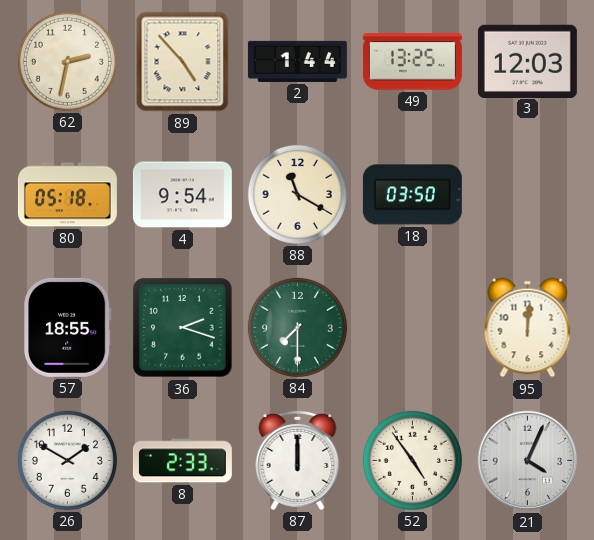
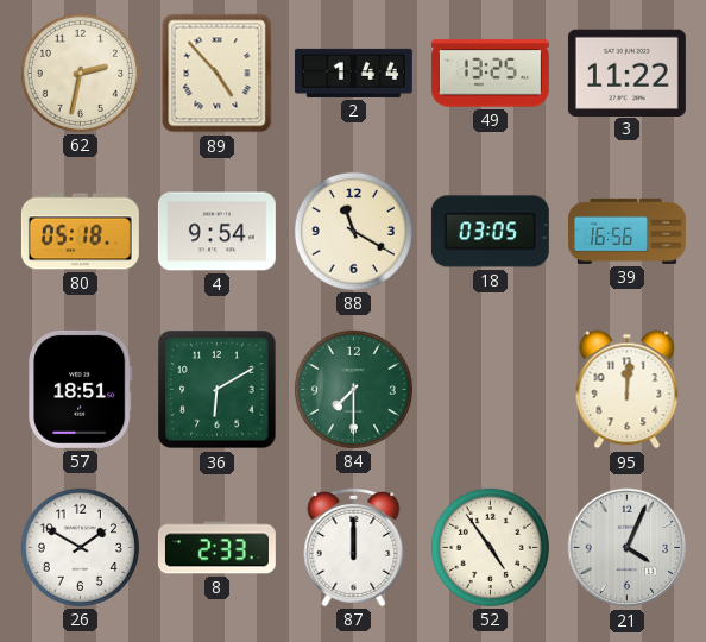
3: 12:03 -> 11:22
18: 03:50 -> 03:05
39: none -> 16:56
57: 18:55 -> 18:51
36: 2:18 -> 6:10
